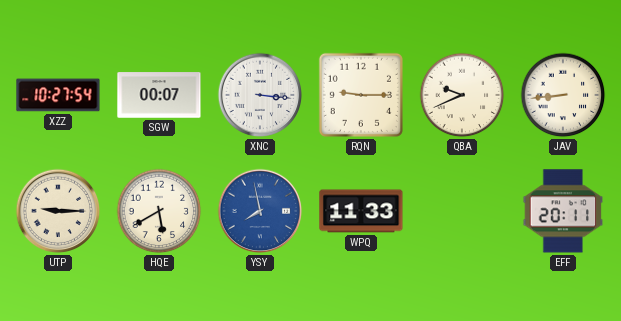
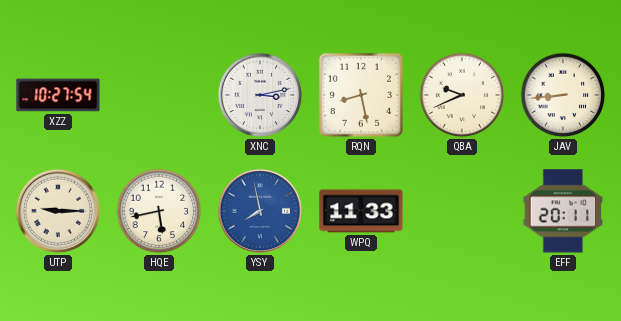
SGW: 00:07 -> none
XNC: 3:16 -> 3:13
RQN: 9:15 -> 8:28
HQE: 5:40 -> 5:43
